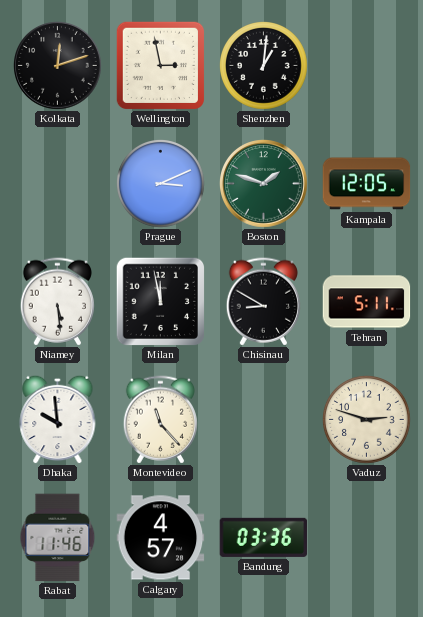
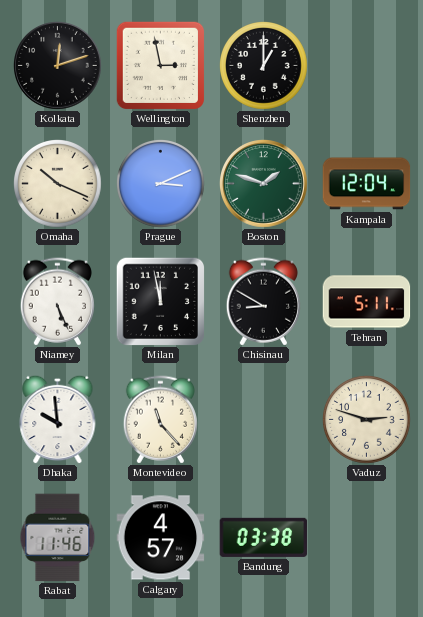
Shenzhen: 1:01 -> 1:00
Omaha: none -> 10:19
Kampala: 12:05 -> 12:04
Niamey: 5:29 -> 5:26
Bandung: 03:36 -> 03:38
